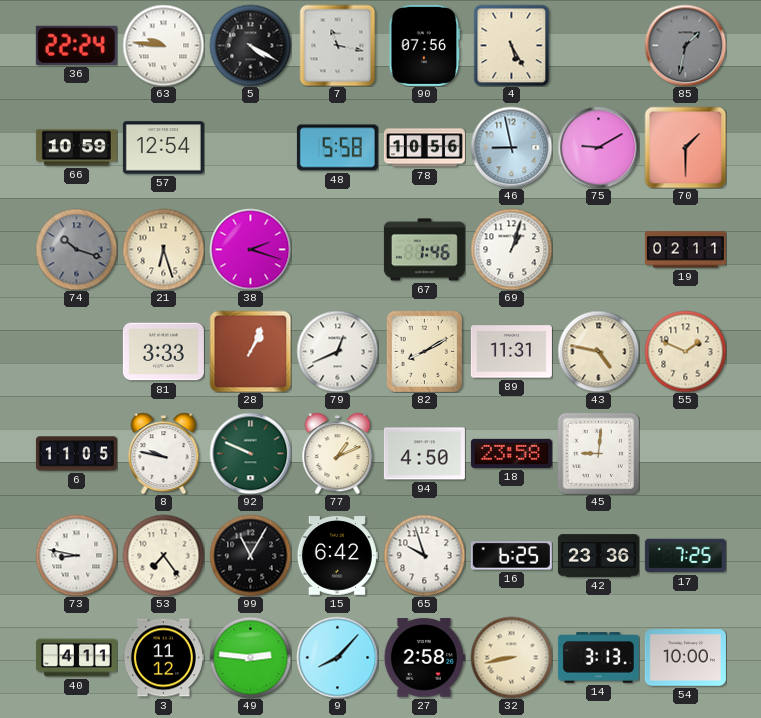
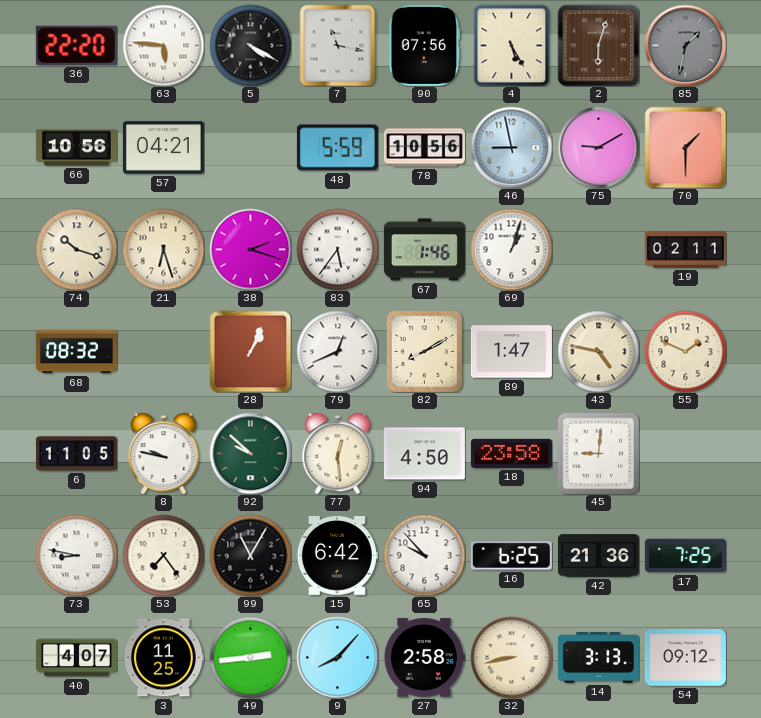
36: 22:24 -> 22:20
63: 9:46 -> 5:46
2: none -> 6:03
66: 10:59 -> 10:56
57: 12:54 -> 04:21
48: 5:58 -> 5:59
74 dial: grey -> cream
83: none -> 5:36
68: none -> 08:32
81: 3:33 -> none
89: 11:31 -> 1:47
92: 9:49 -> 9:52
77: 1:11 -> 12:29
65: 9:57 -> 9:53
42: 23:36 -> 21:36
40: 4:11 -> 4:07
3: 11:12 -> 11:25
49: 2:46 -> 2:44
54: 10:00 -> 09:12
